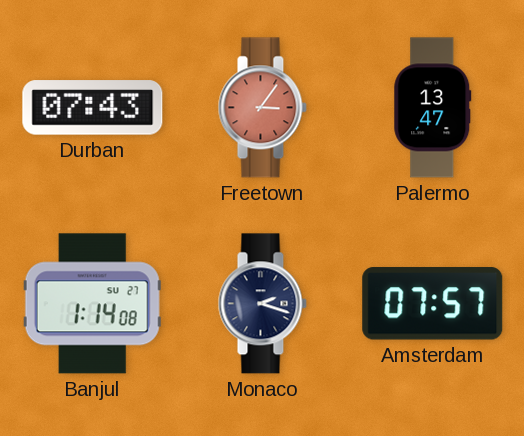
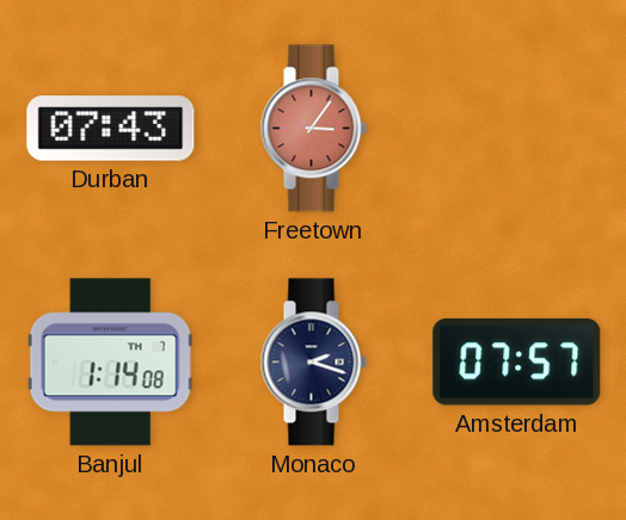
Palermo: 13:47 -> none
Banjul date: SU 27 -> TH 7
